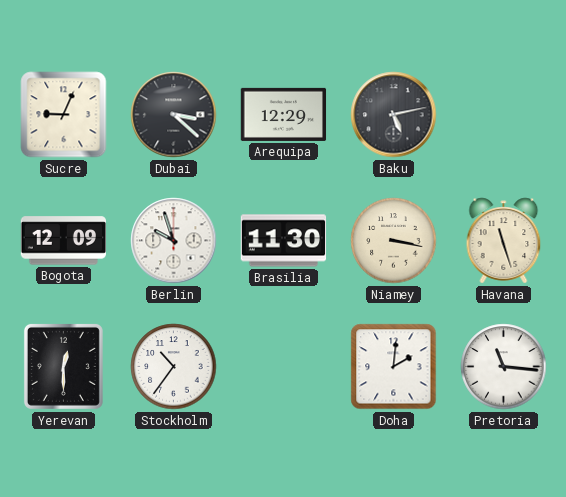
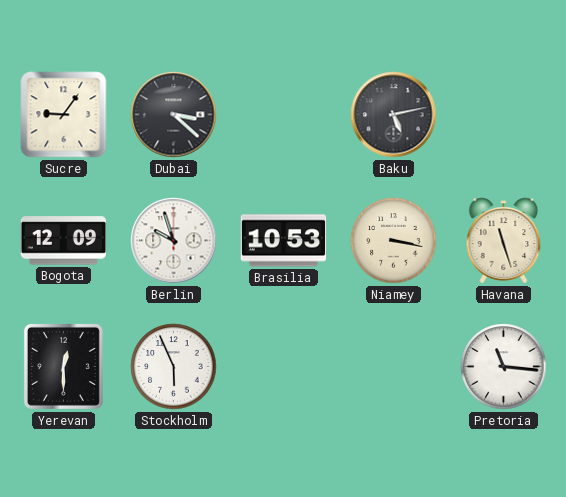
Sucre: 9:04 -> 9:06
Arequipa: 12:29 -> none
Brasilia: 11:30 -> 10:53
Stockholm: 10:36 -> 5:56
Doha: 2:01 -> none
